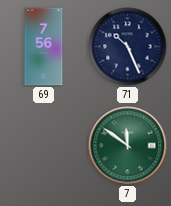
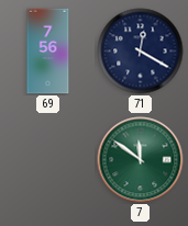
71: 10:26 -> 12:20
